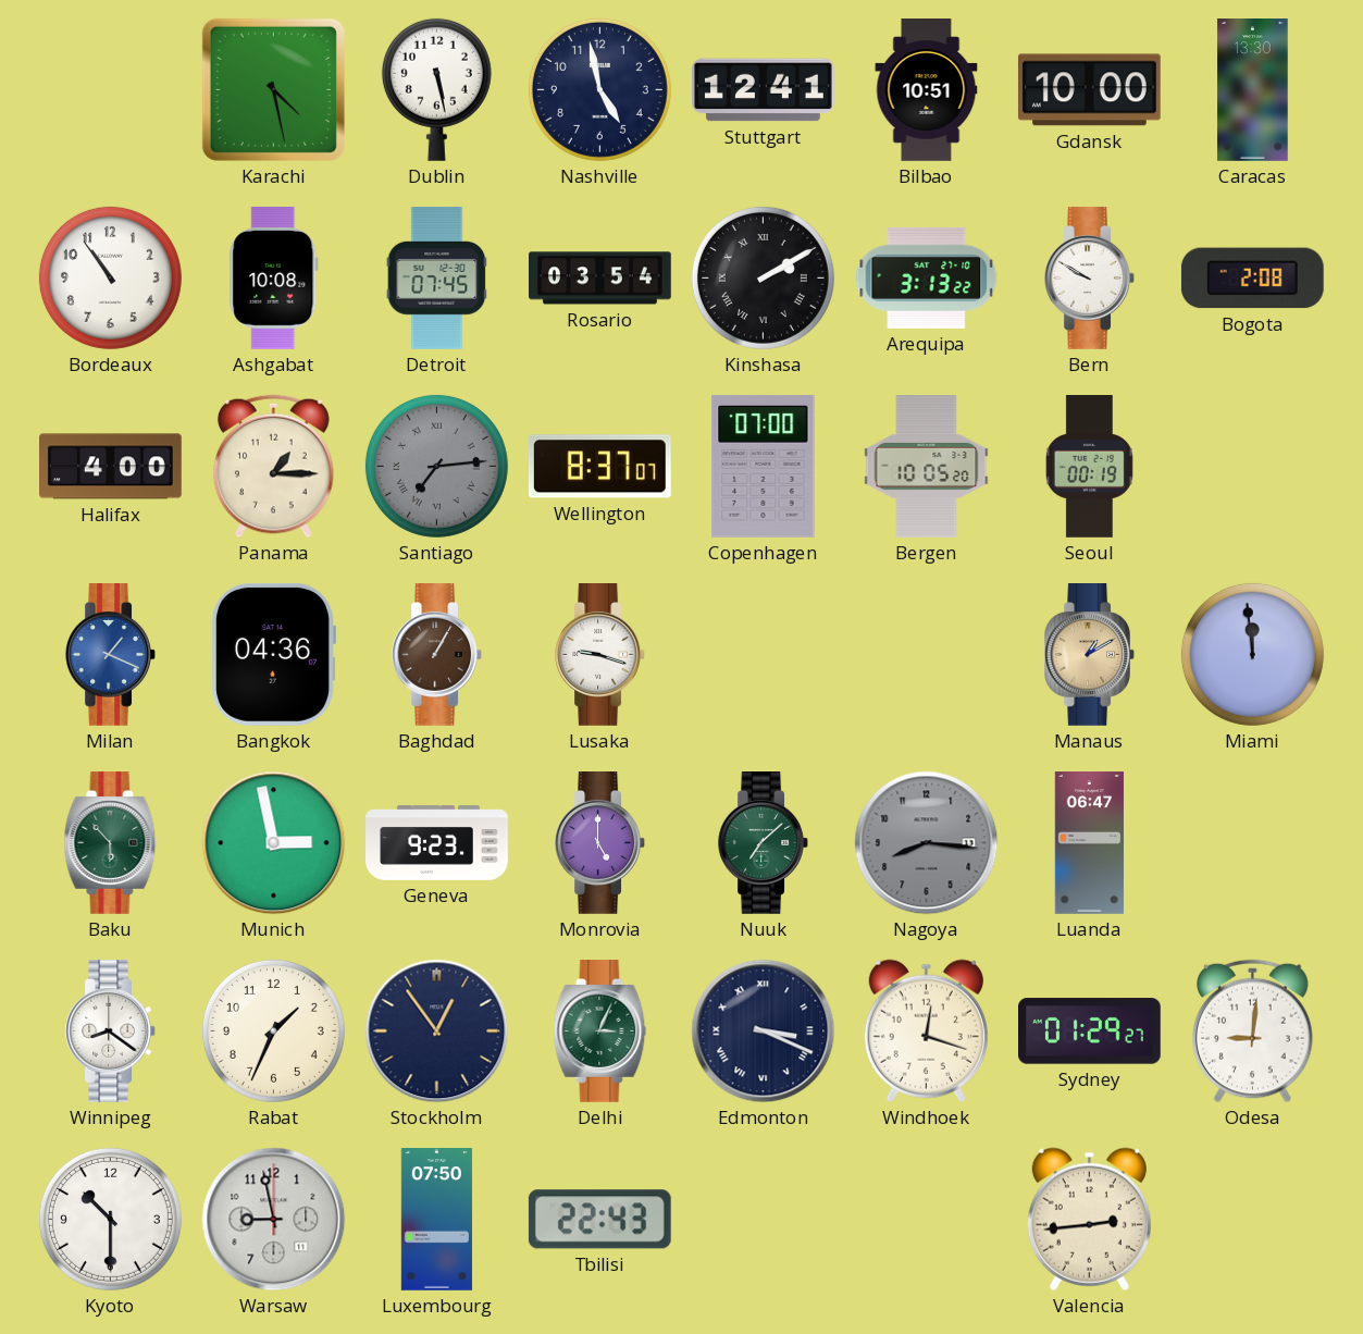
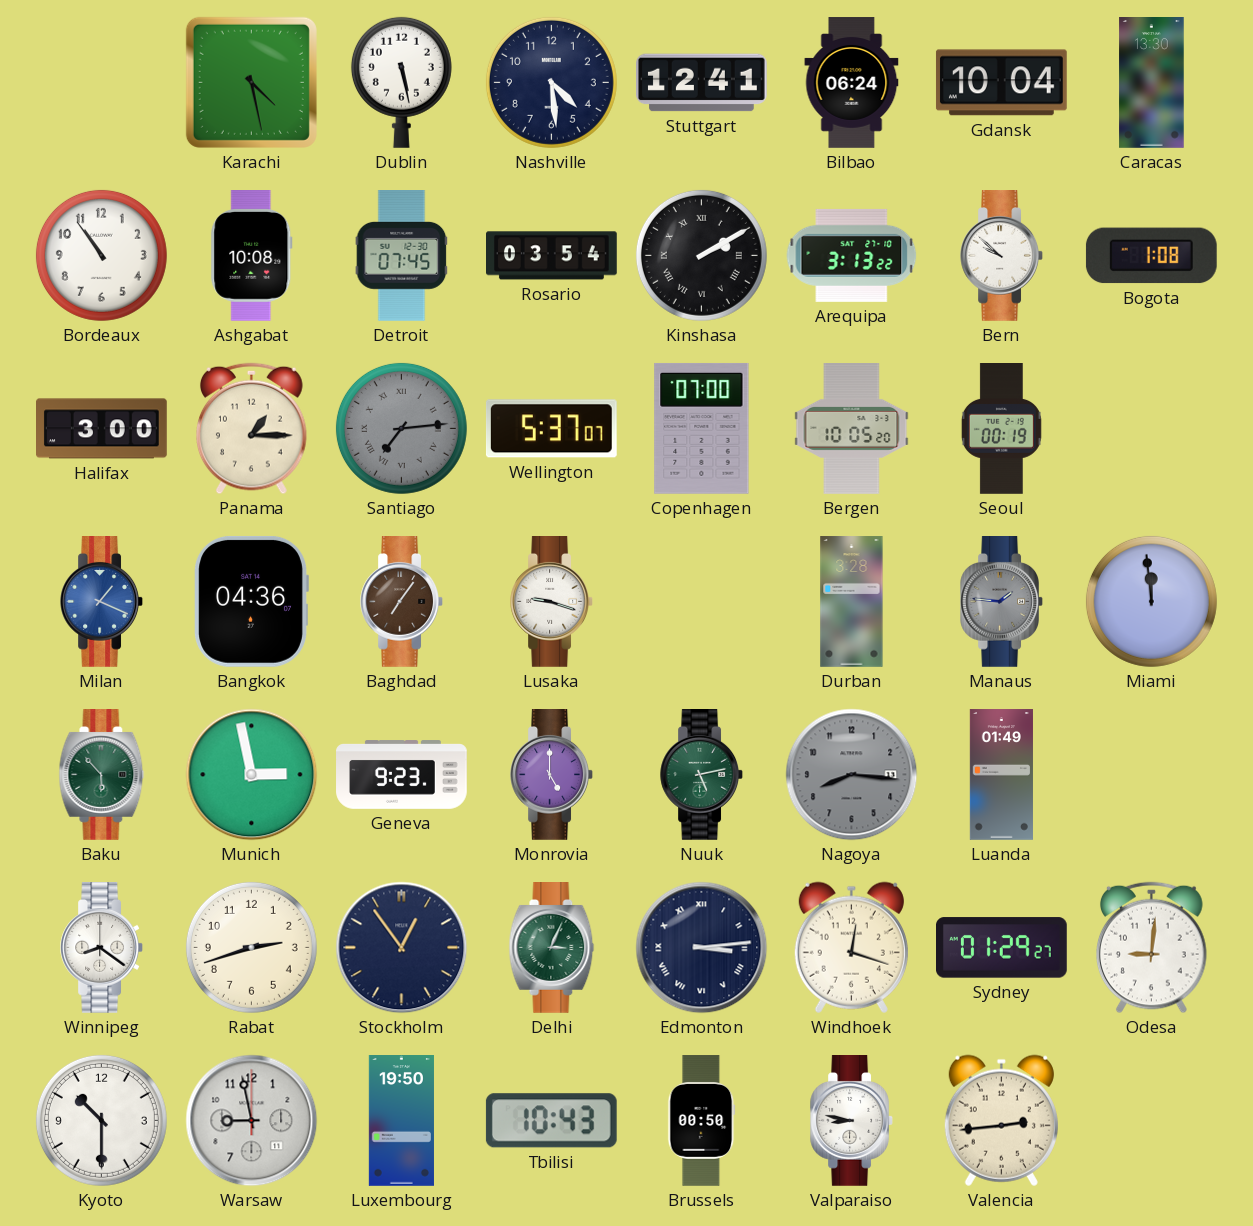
Nashville: 4:58 -> 4:29
Bilbao: 10:51 -> 06:24
Gdansk: 10:00 -> 10:04
Bern: 9:50 -> 9:52
Bogota: 2:08 -> 1:08
Halifax: 4:00 -> 3:00
Wellington: 8:37 -> 5:37
Baghdad: 1:05 -> 7:06
Durban: none -> 3:28
Manaus: 1:10 -> 1:46
Manaus dial: champagne -> grey
Nuuk: 7:08 -> 5:13
Luanda: 06:47 -> 01:49
Rabat: 1:34 -> 2:42
Edmonton: 3:19 -> 3:14
Luxembourg: 07:50 -> 19:50
Tbilisi: 22:43 -> 10:43
Brussels: none -> 00:50
Valparaiso: none -> 8:47
